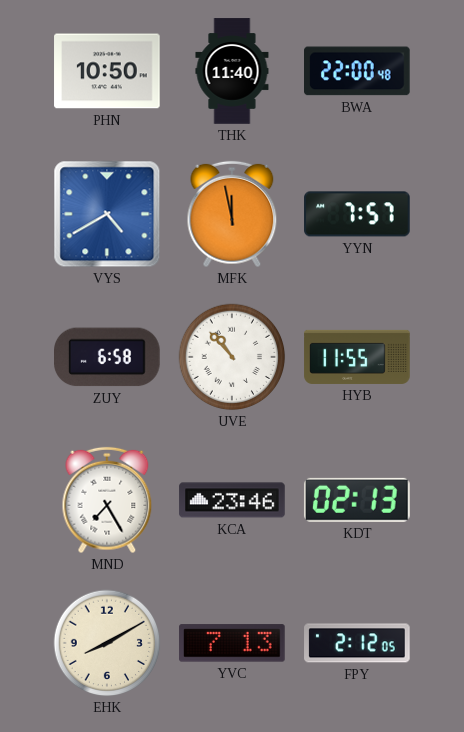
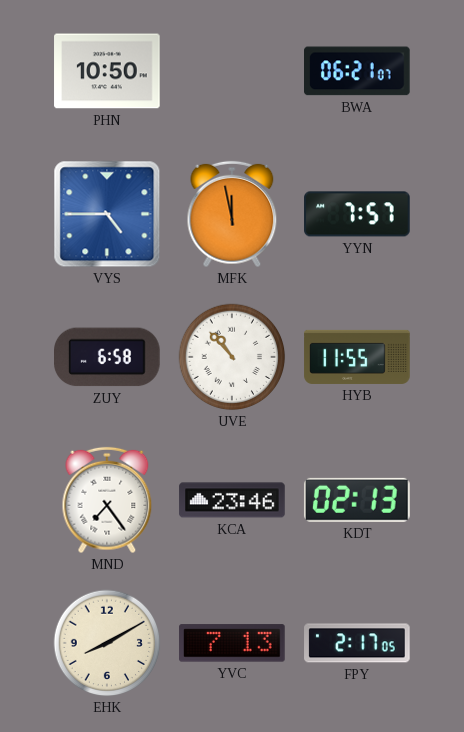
THK: 11:40 -> none
BWA: 22:00 -> 06:21
VYS: 4:40 -> 4:45
MND: 7:25 -> 7:24
FPY: 2:12 -> 2:17
